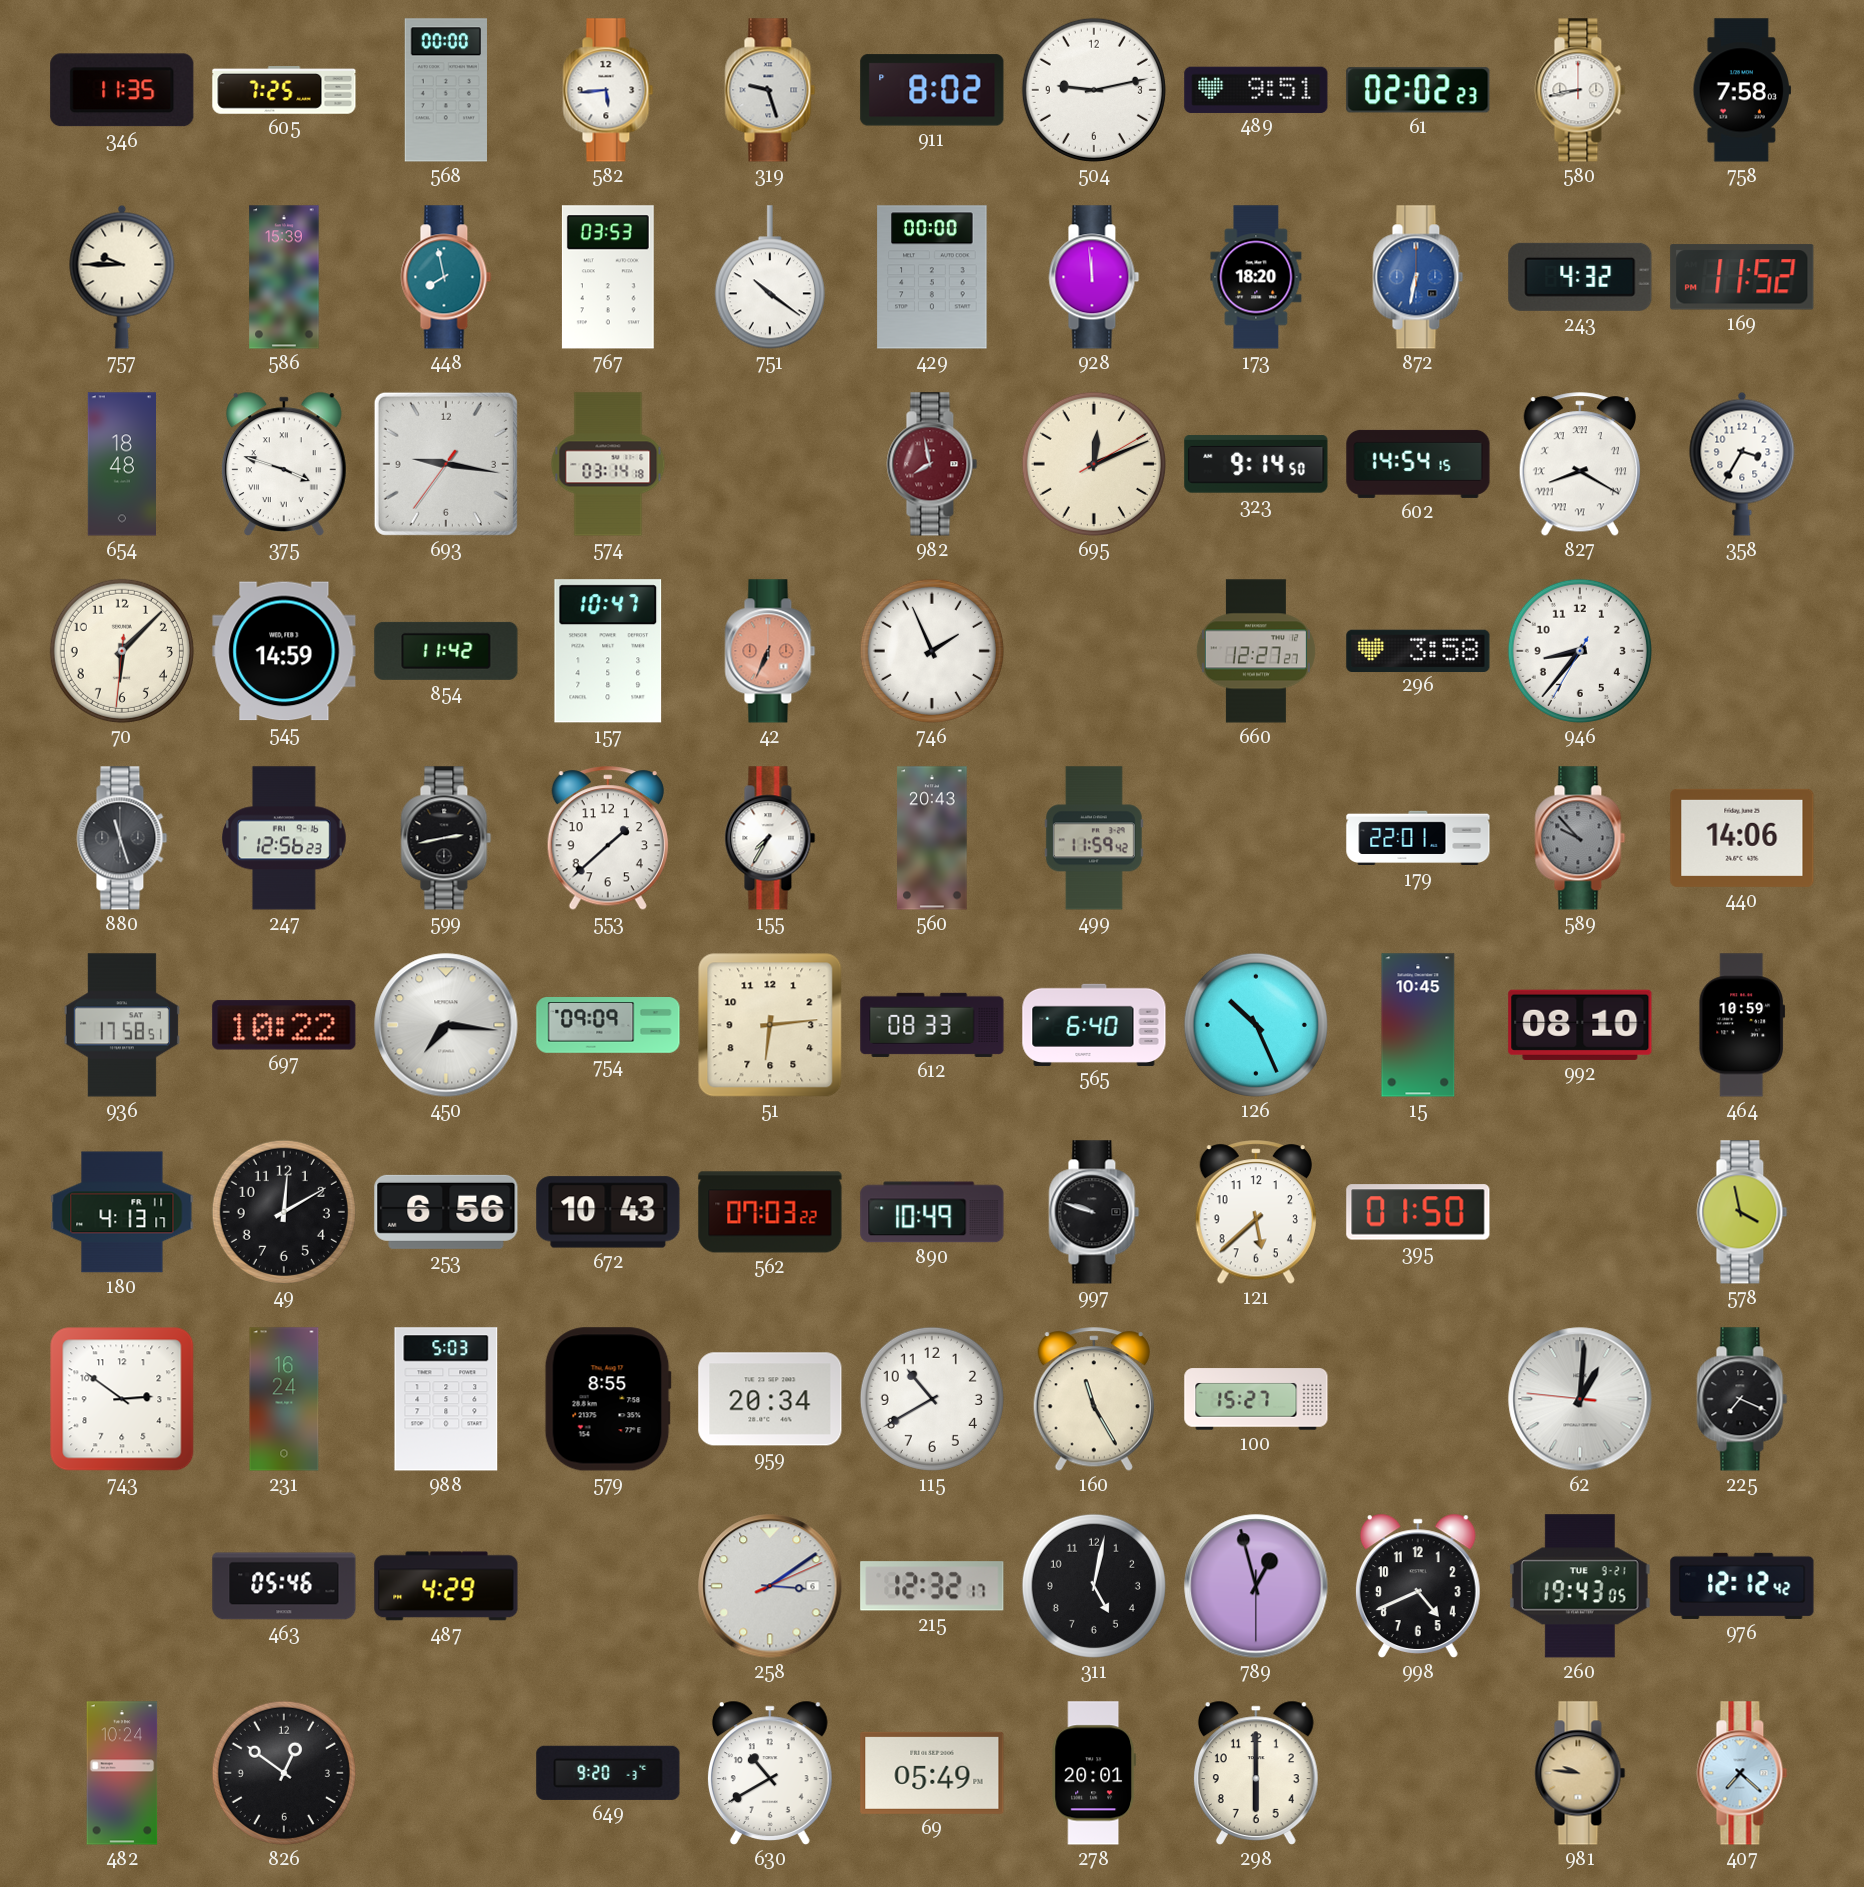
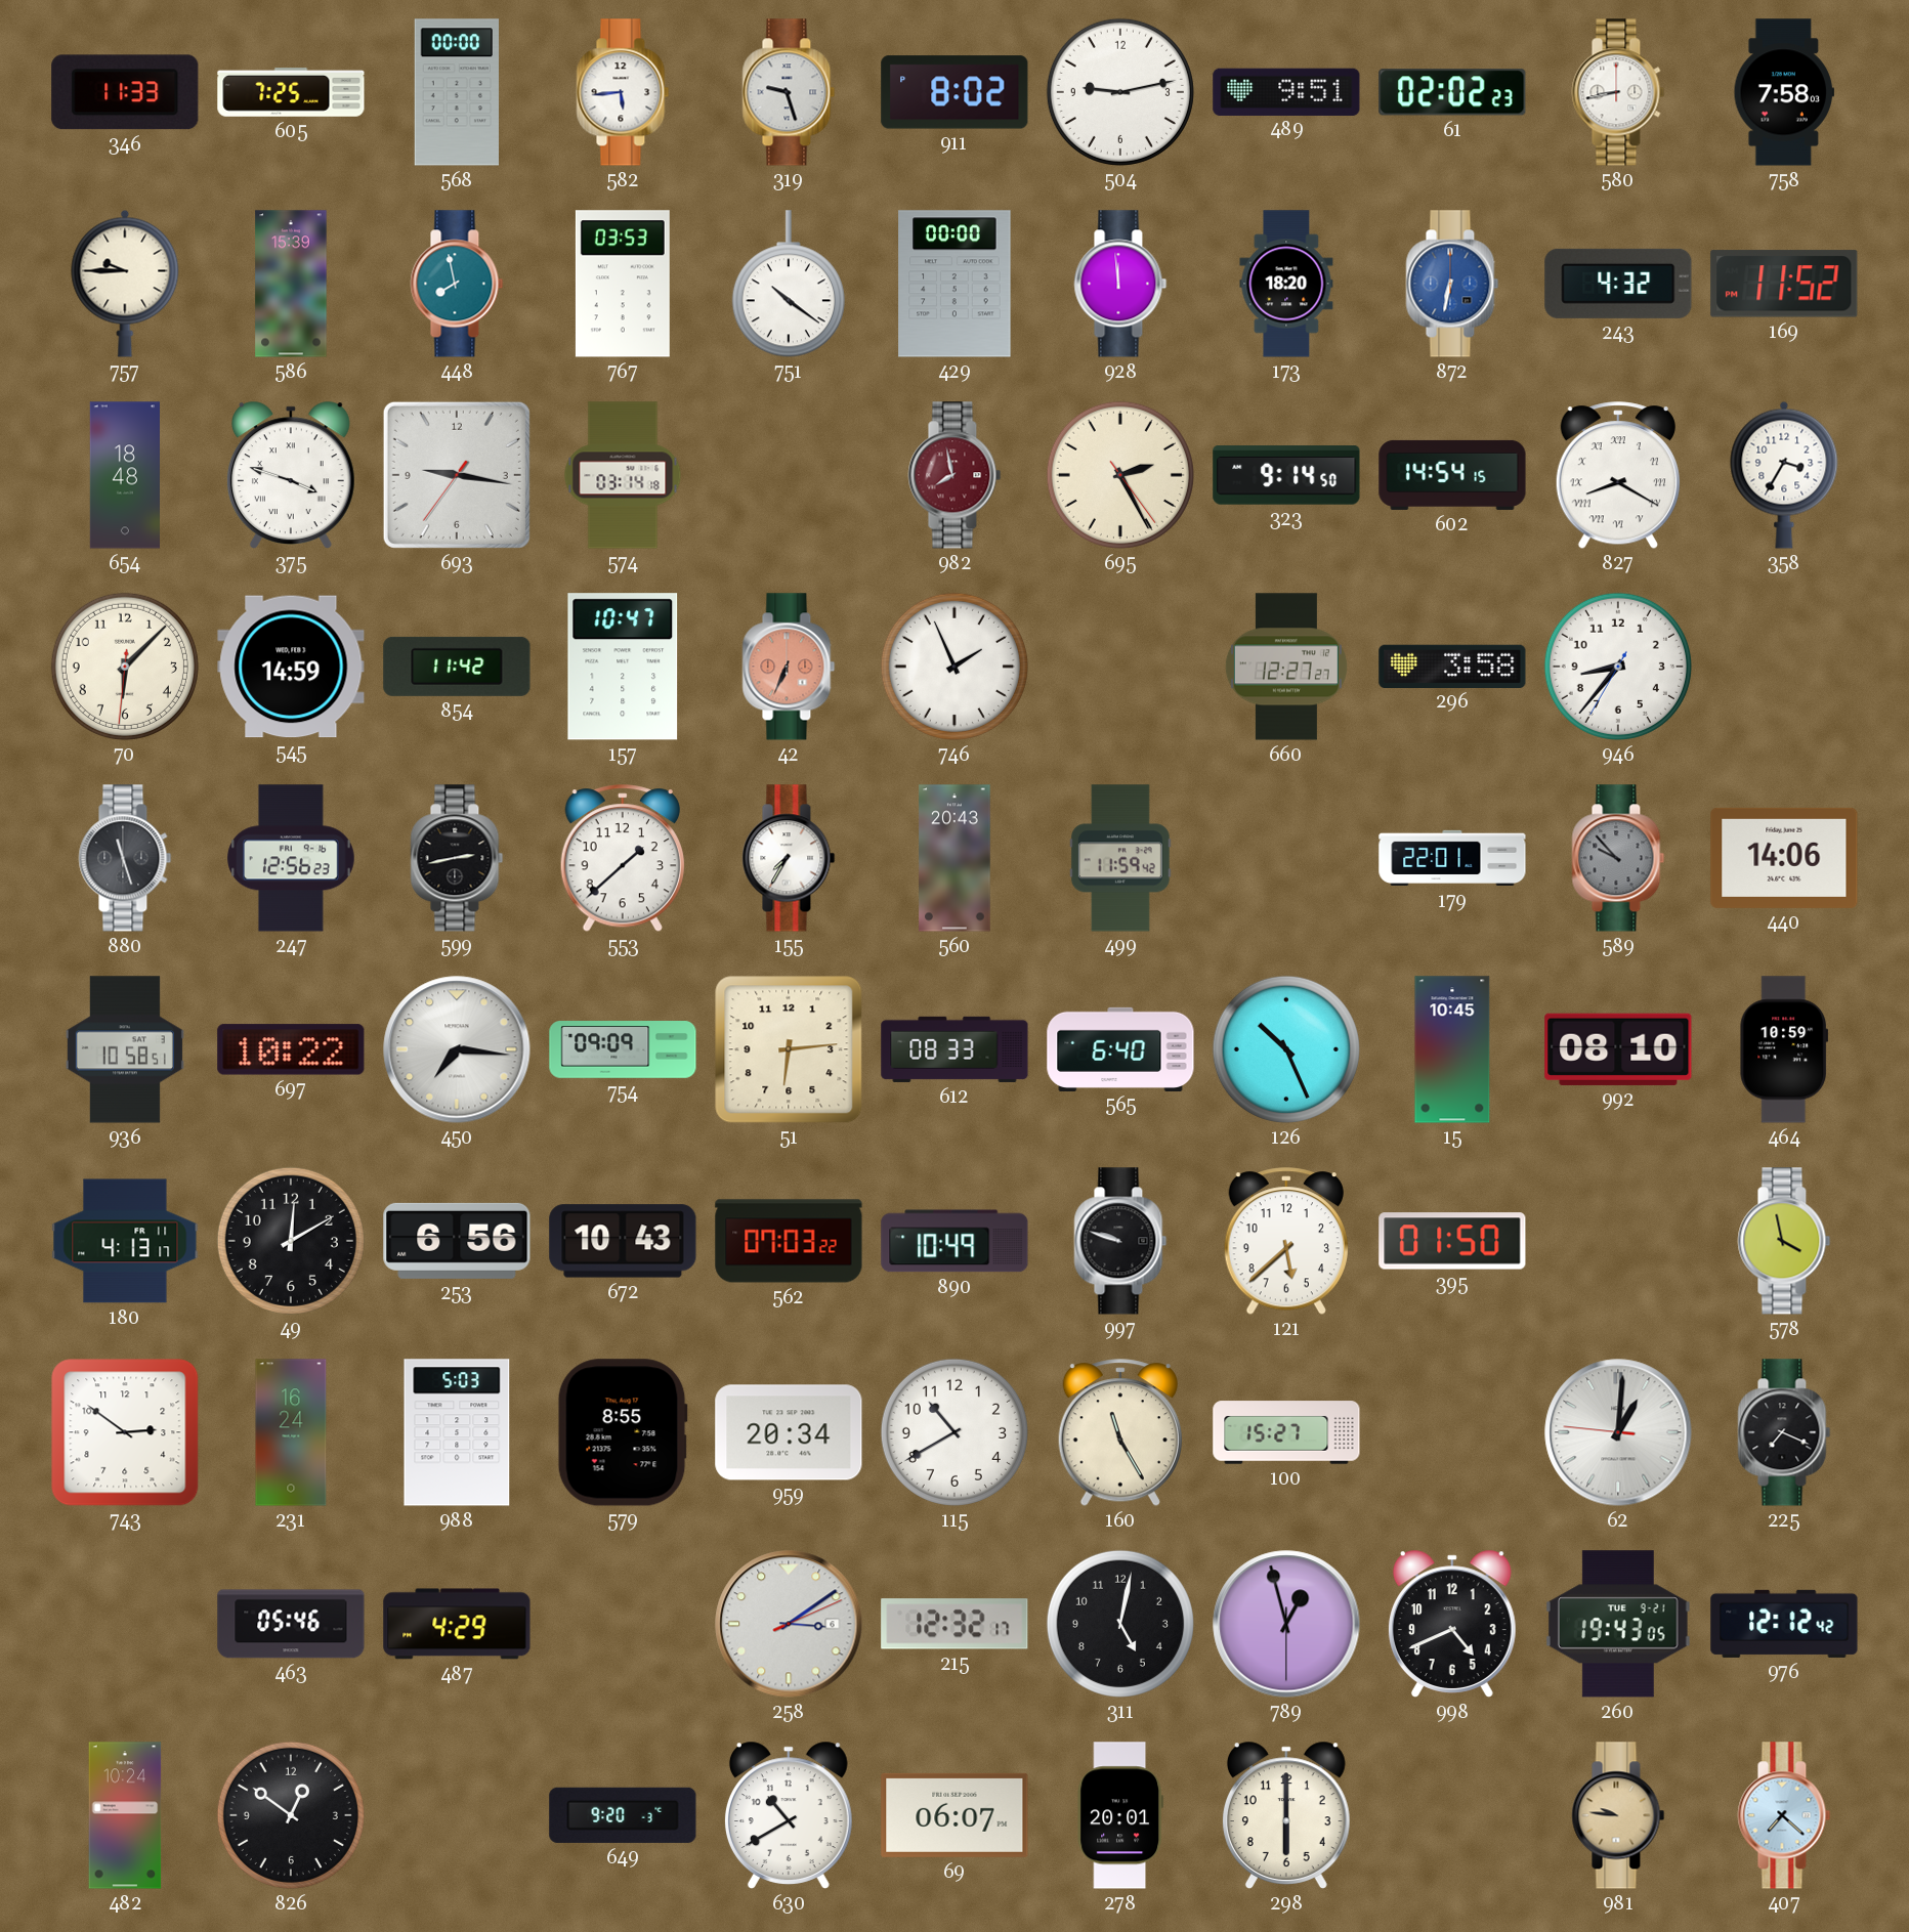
346: 11:35 -> 11:33
695: 12:11 -> 2:25
936: 17:58 -> 10:58
69: 05:49 -> 06:07
